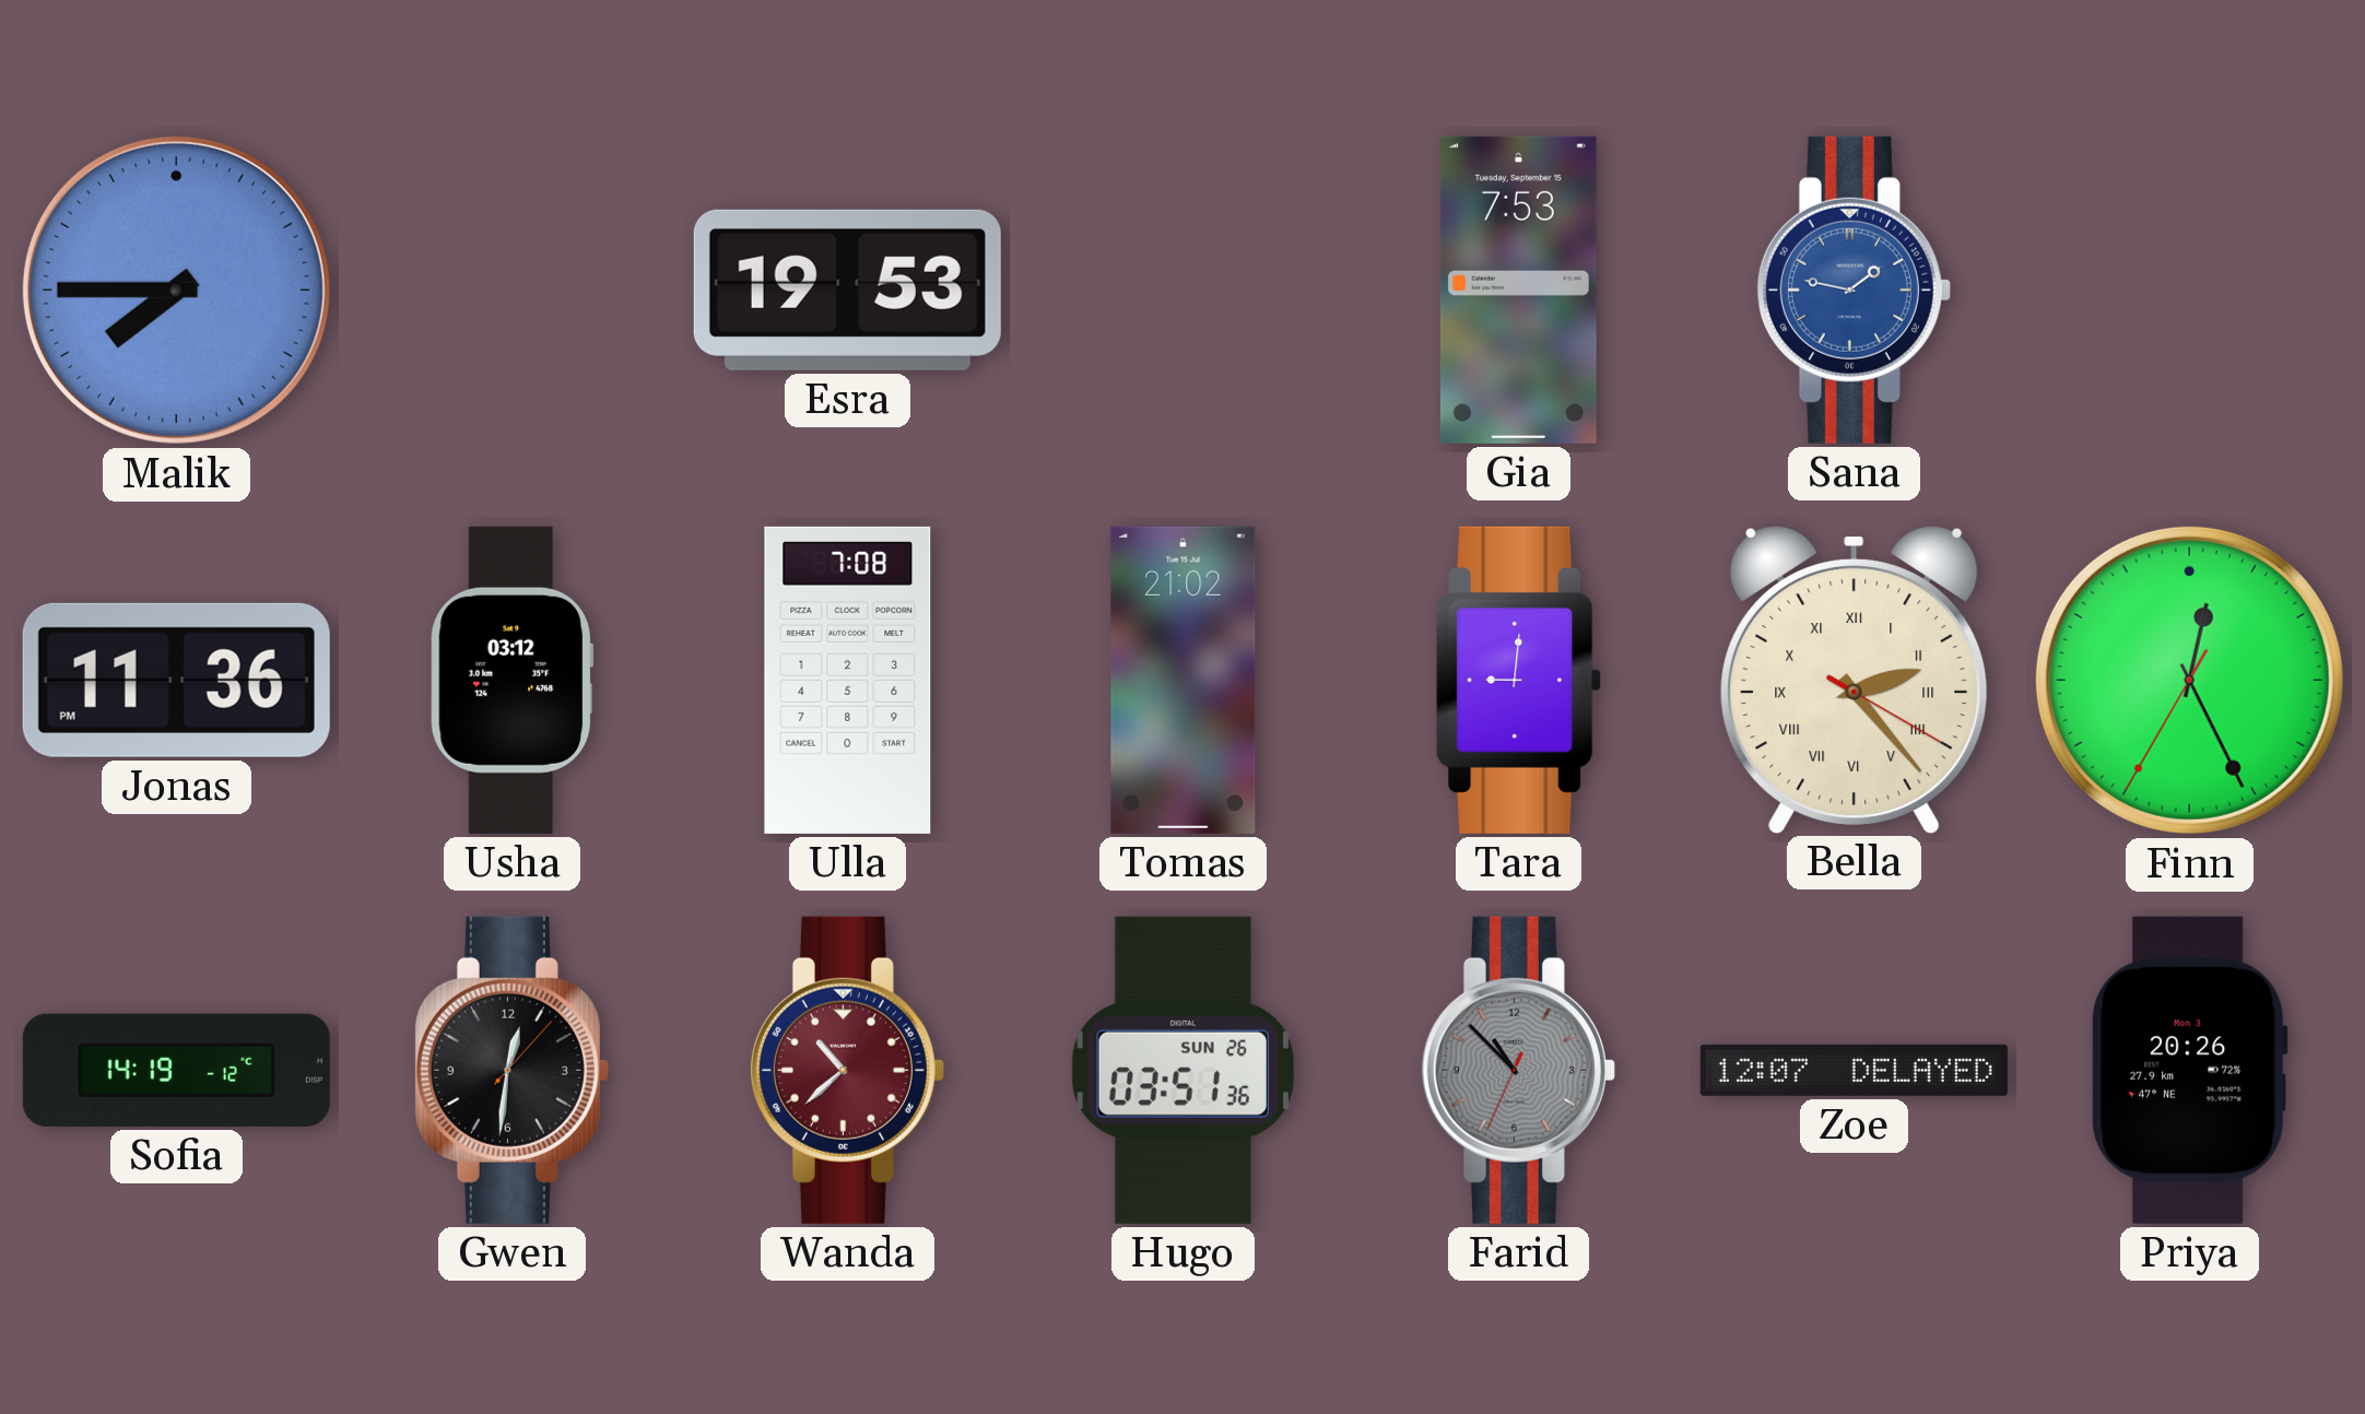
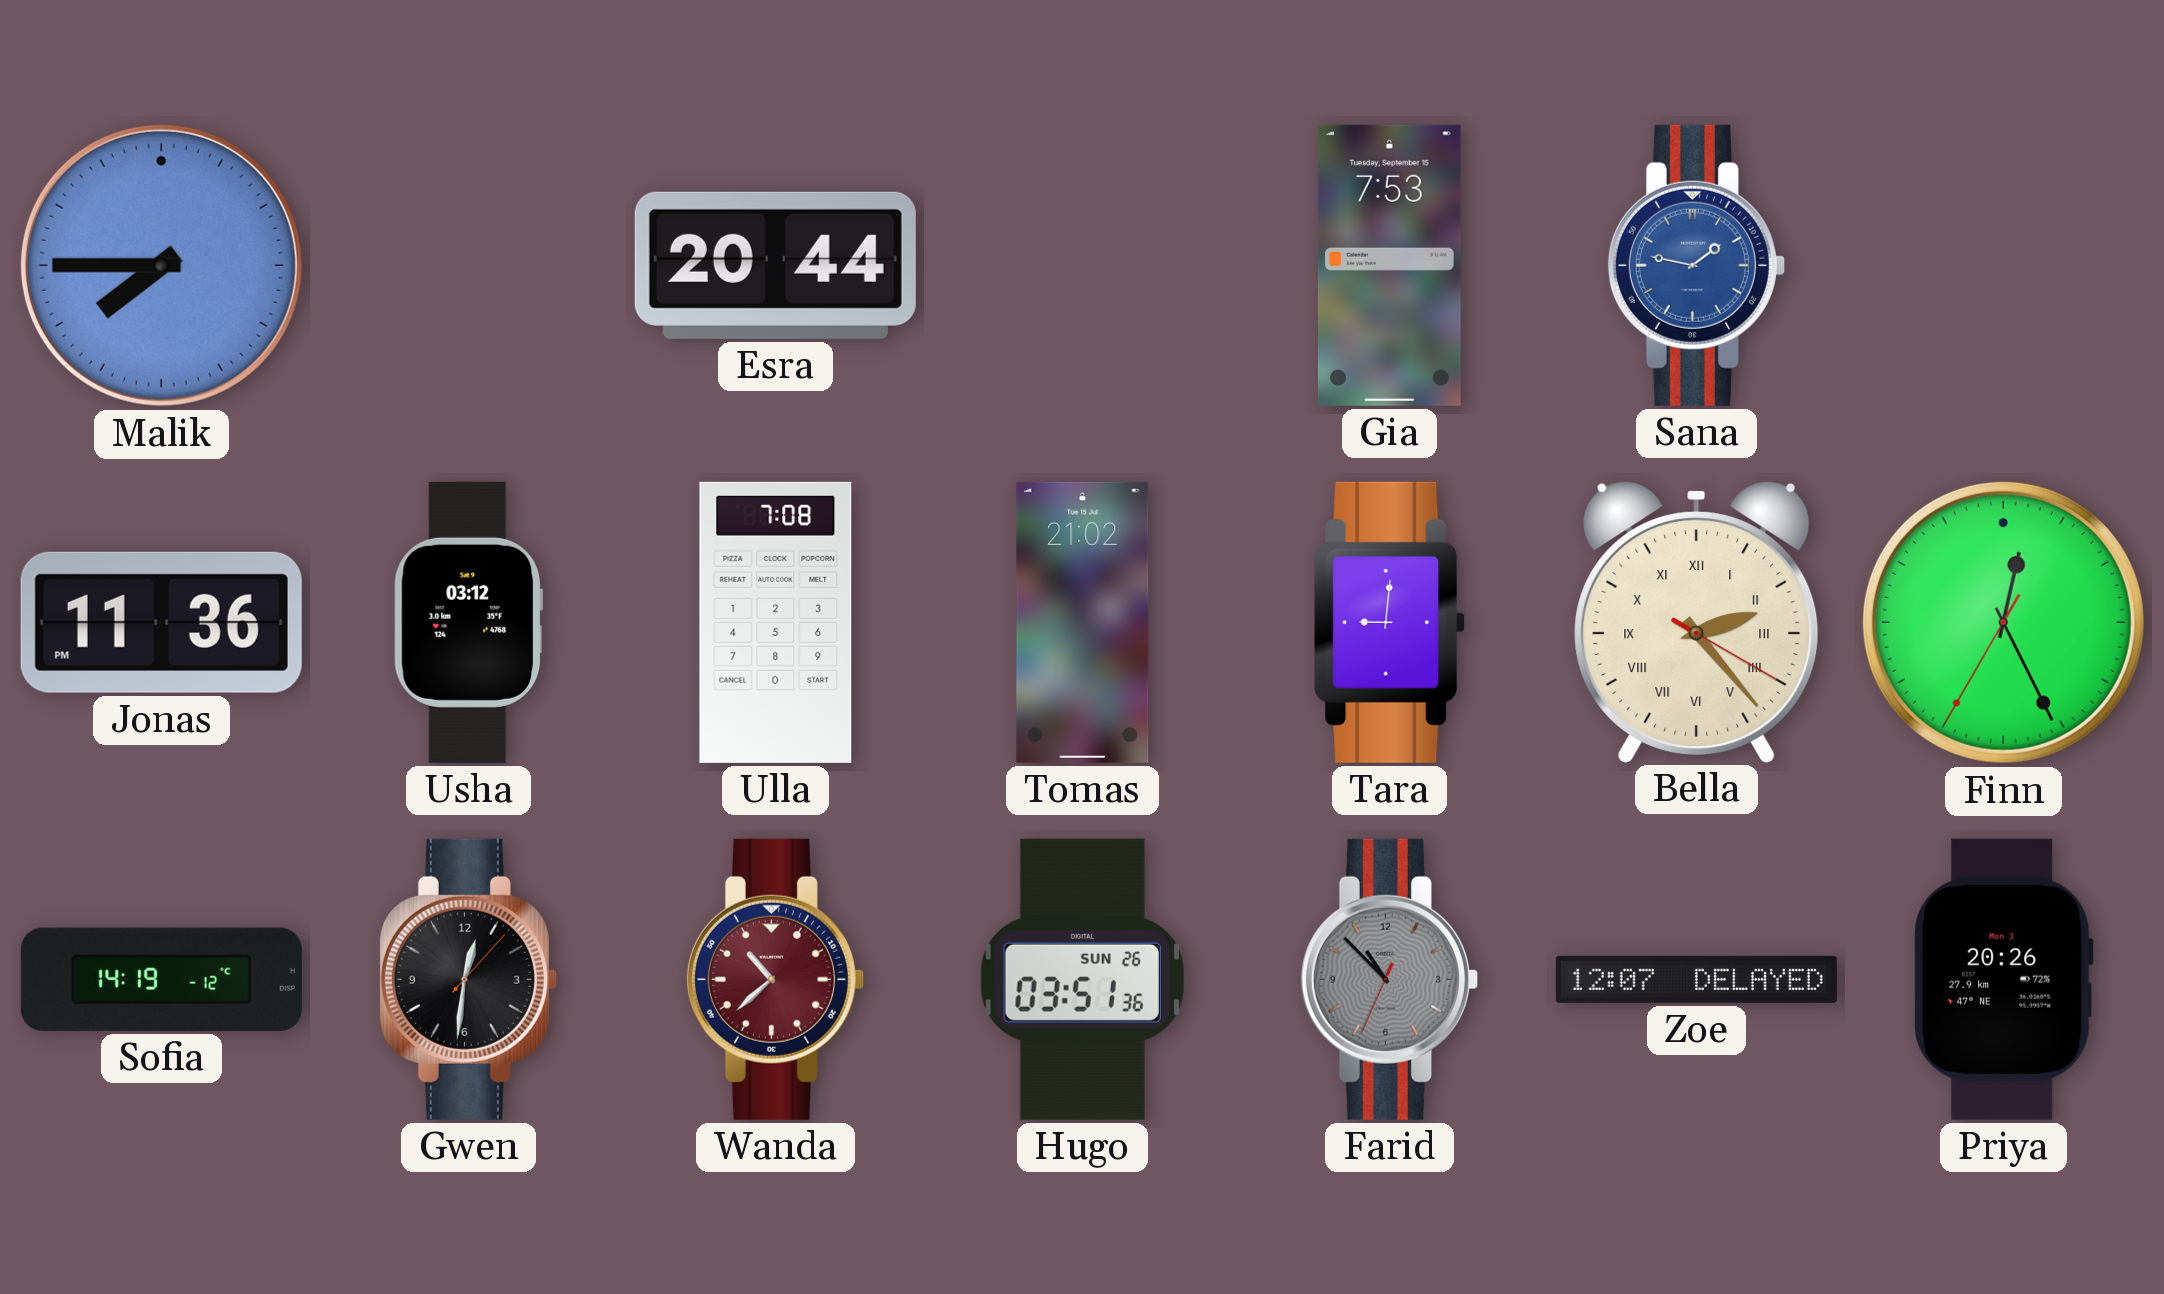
Esra: 19:53 -> 20:44
